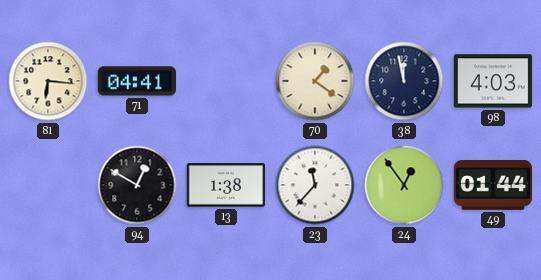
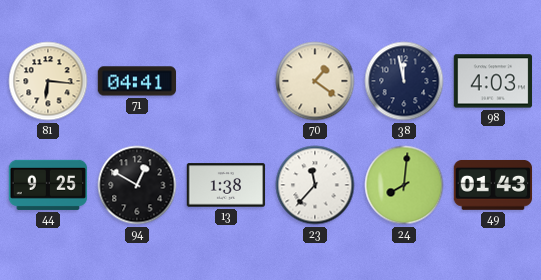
44: none -> 9:25
24: 12:54 -> 8:01
49: 01:44 -> 01:43
